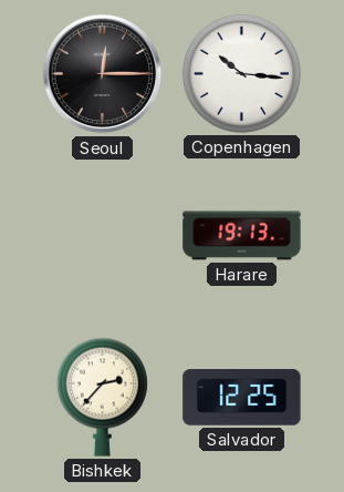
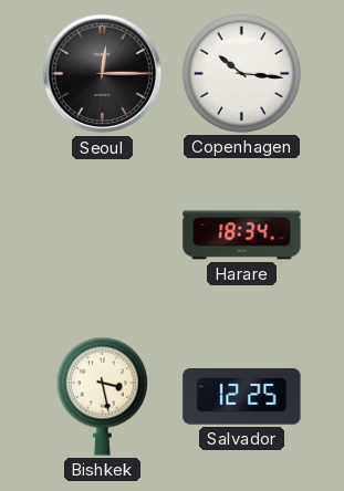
Harare: 19:13 -> 18:34
Bishkek: 2:37 -> 3:28
